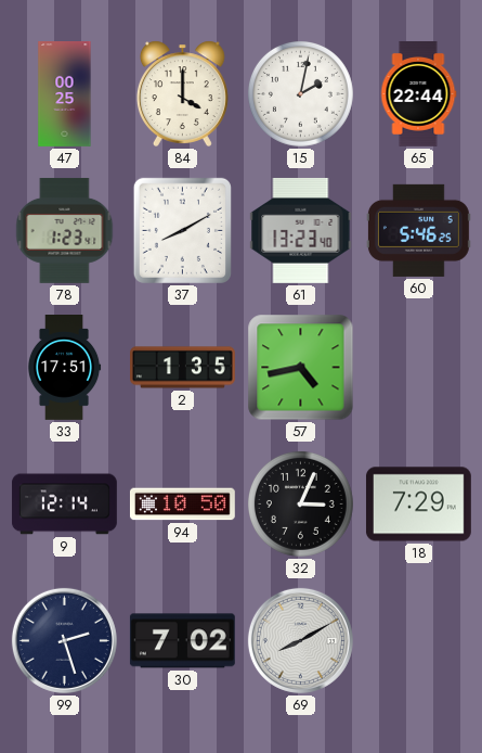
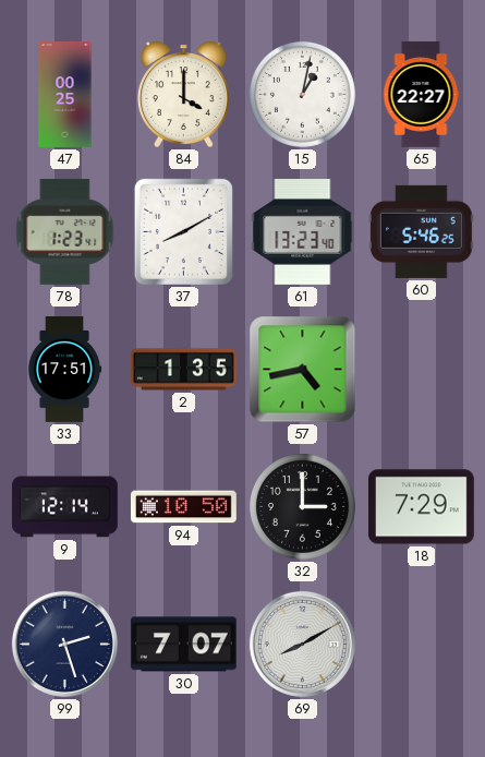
15: 2:02 -> 1:02
65: 22:44 -> 22:27
32: 3:04 -> 3:00
30: 7:02 -> 7:07
